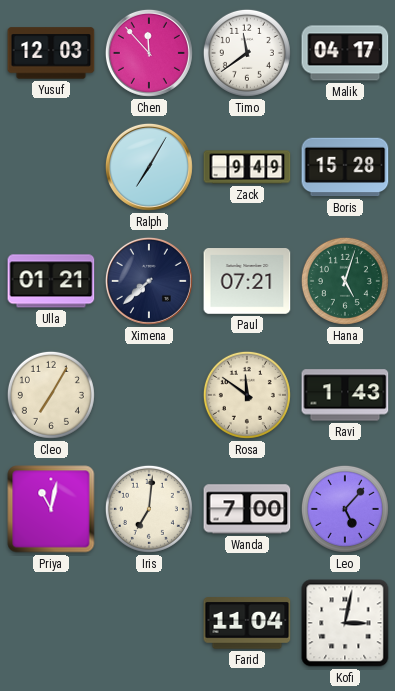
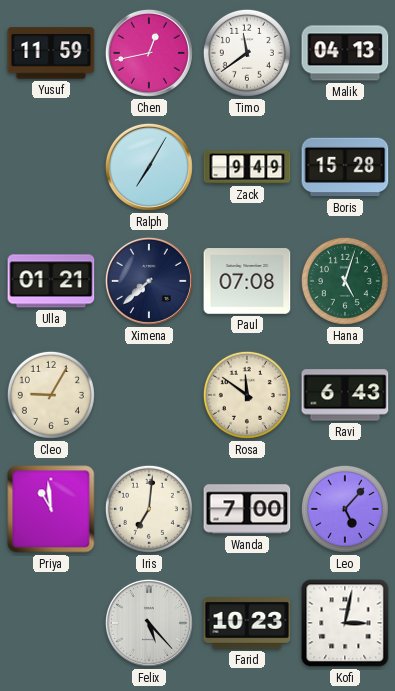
Yusuf: 12:03 -> 11:59
Chen: 11:53 -> 12:43
Malik: 04:17 -> 04:13
Paul: 07:21 -> 07:08
Cleo: 7:05 -> 9:05
Ravi: 1:43 -> 6:43
Priya: 11:02 -> 10:59
Felix: none -> 5:23
Farid: 11:04 -> 10:23
